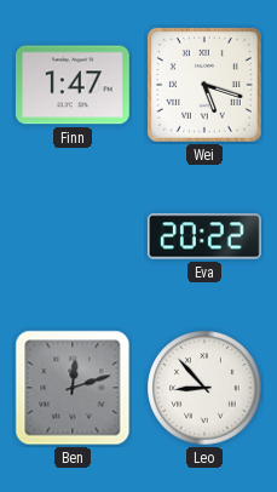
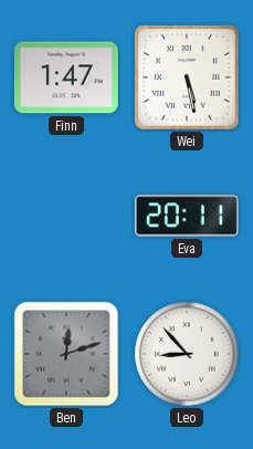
Wei: 5:18 -> 5:28
Eva: 20:22 -> 20:11
